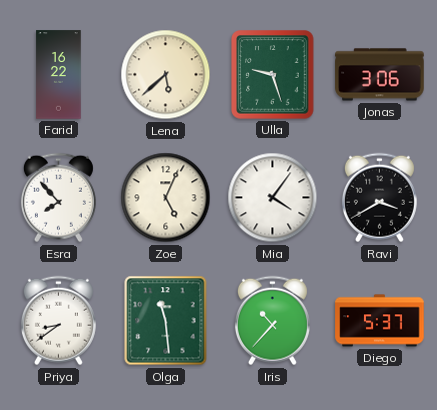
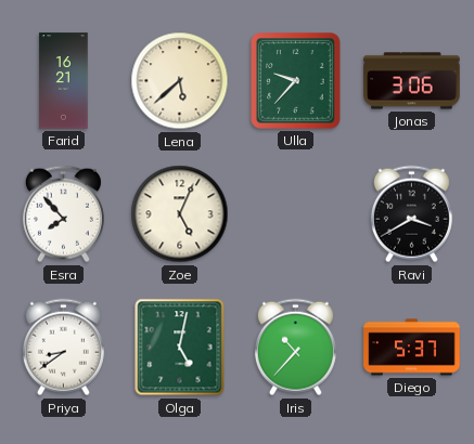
Farid: 16:22 -> 16:21
Ulla: 9:27 -> 9:37
Mia: 4:06 -> none
Olga: 11:29 -> 5:02
